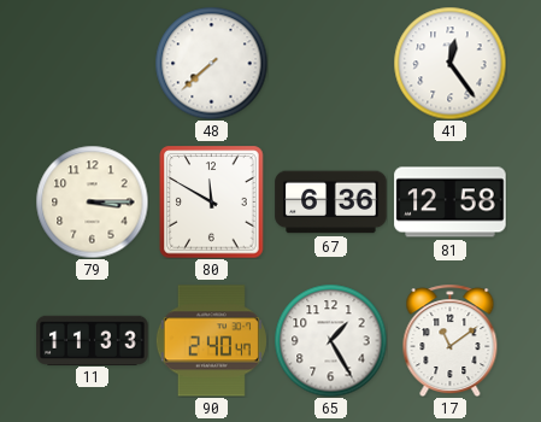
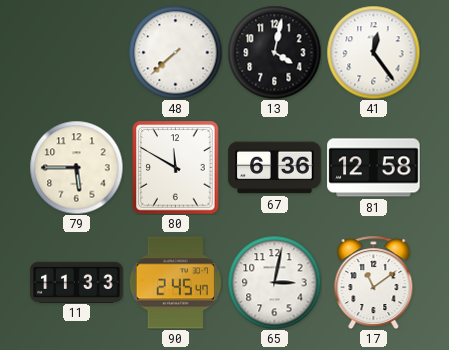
13: none -> 4:02
79: 3:15 -> 5:45
90: 2:40 -> 2:45
65: 1:25 -> 3:02
